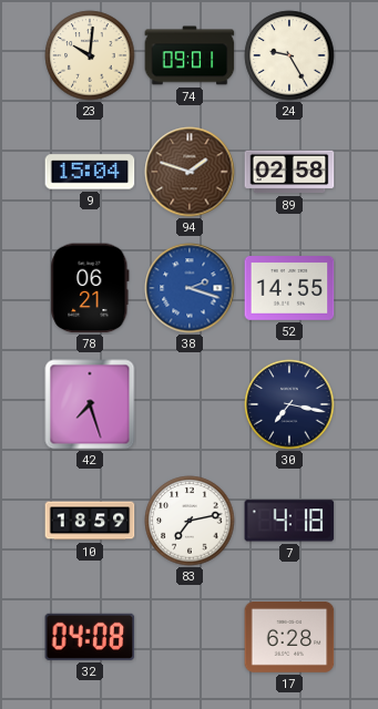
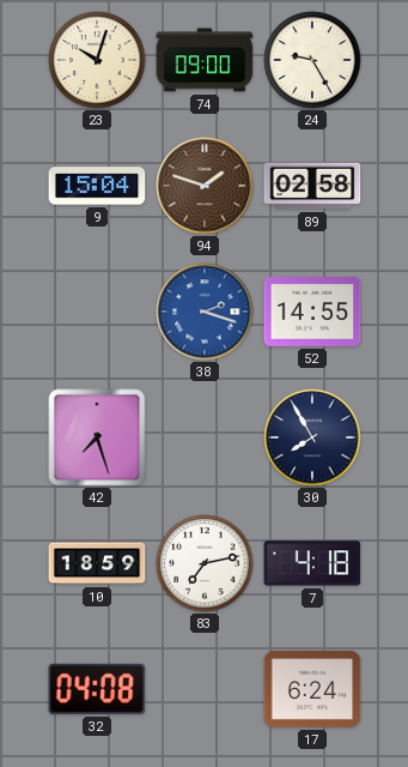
23: 10:01 -> 10:03
74: 09:01 -> 09:00
78: 06:21 -> none
30: 7:17 -> 7:55
17: 6:28 -> 6:24
